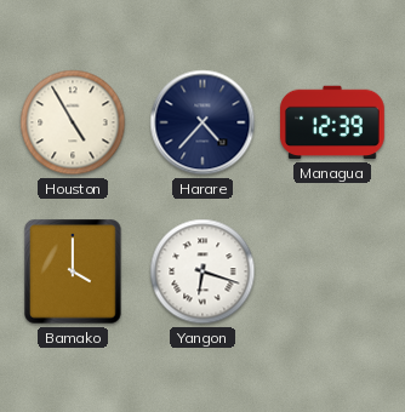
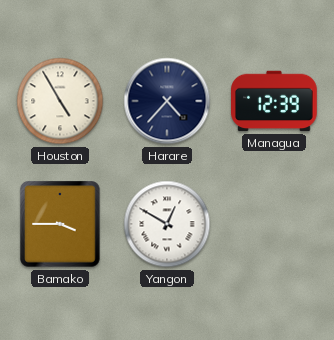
Bamako: 4:00 -> 3:45
Yangon: 6:18 -> 12:50
